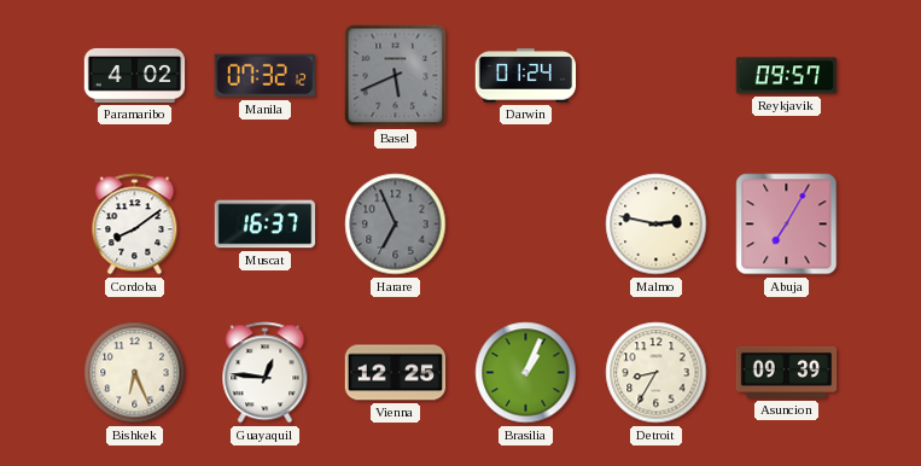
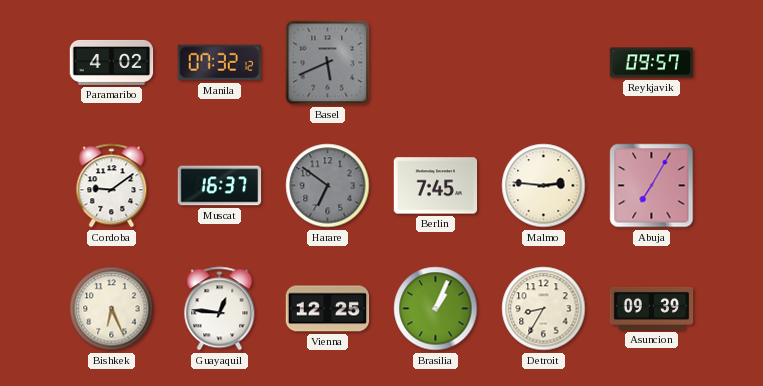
Darwin: 01:24 -> none
Cordoba: 8:09 -> 9:09
Harare: 6:56 -> 6:51
Berlin: none -> 7:45
Malmo: 2:47 -> 2:46
